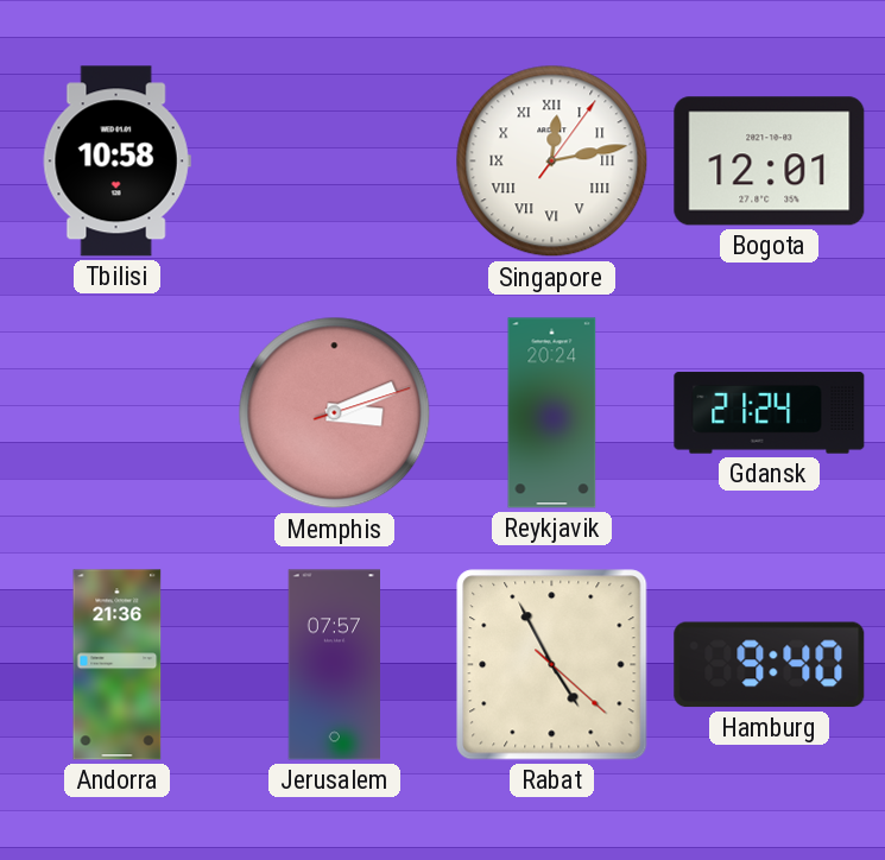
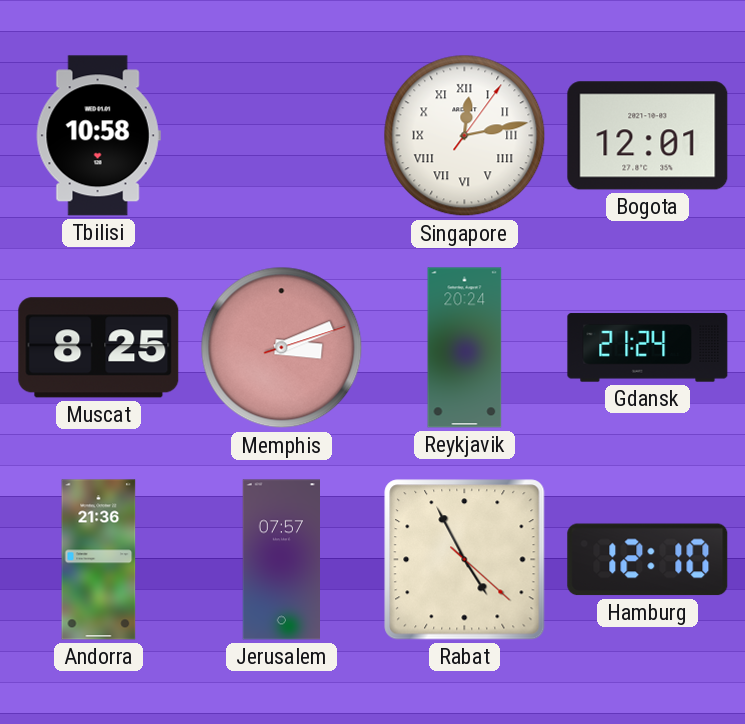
Muscat: none -> 8:25
Hamburg: 9:40 -> 12:10
